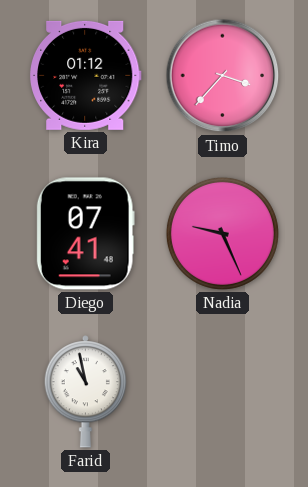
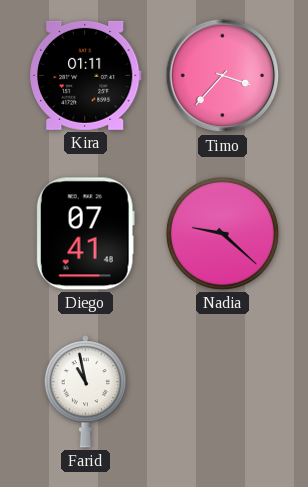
Kira: 01:12 -> 01:11
Nadia: 9:26 -> 9:22
